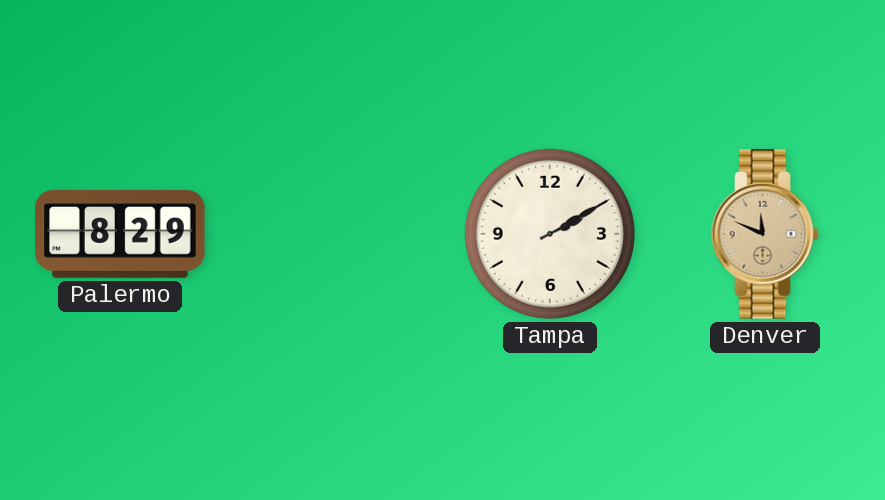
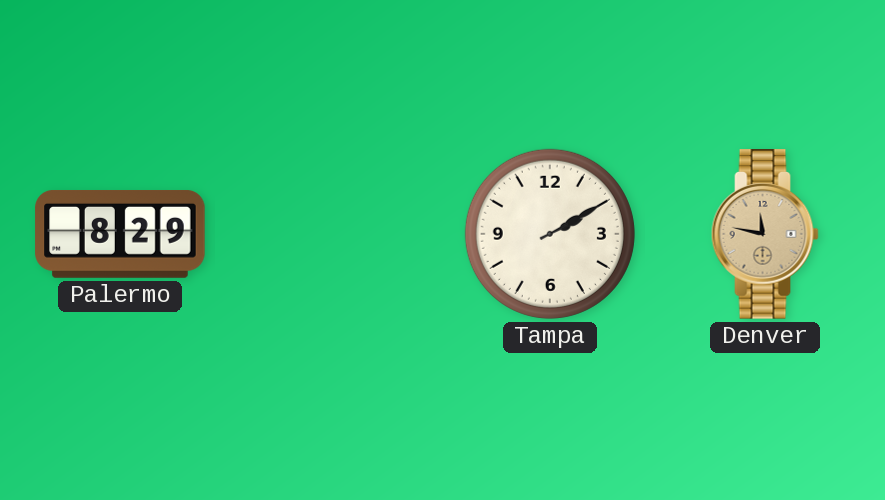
Denver: 11:49 -> 11:47
